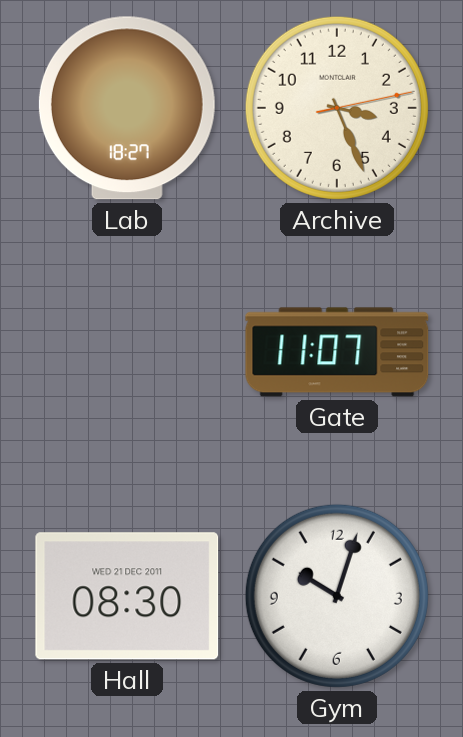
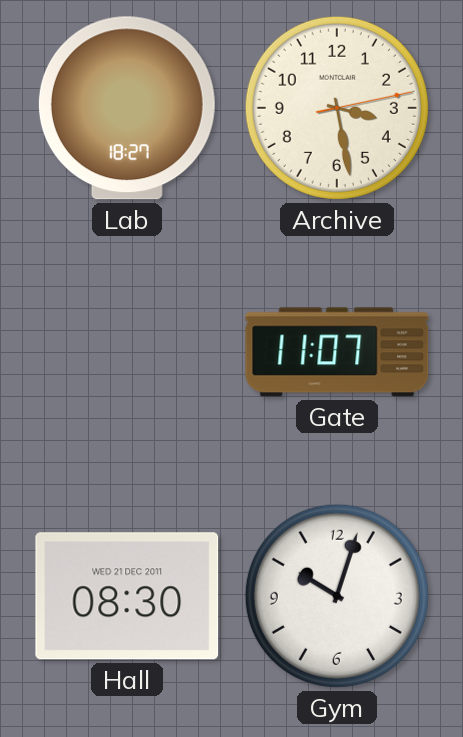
Archive: 3:26 -> 3:28
